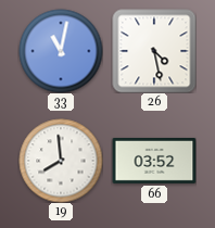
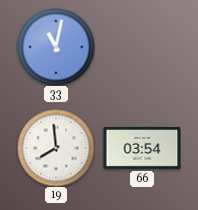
26: 4:28 -> none
66: 03:52 -> 03:54
